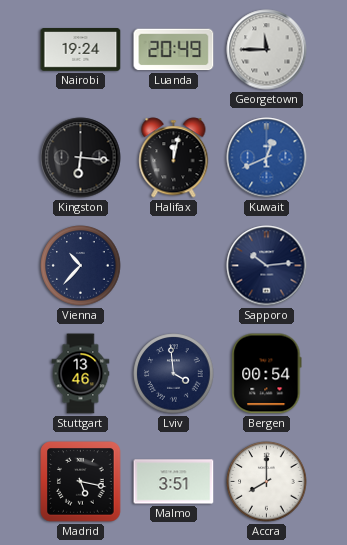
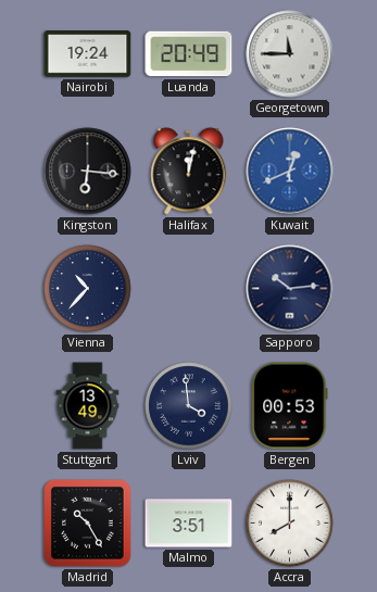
Stuttgart: 13:46 -> 13:49
Bergen: 00:54 -> 00:53
Madrid: 5:17 -> 10:25
